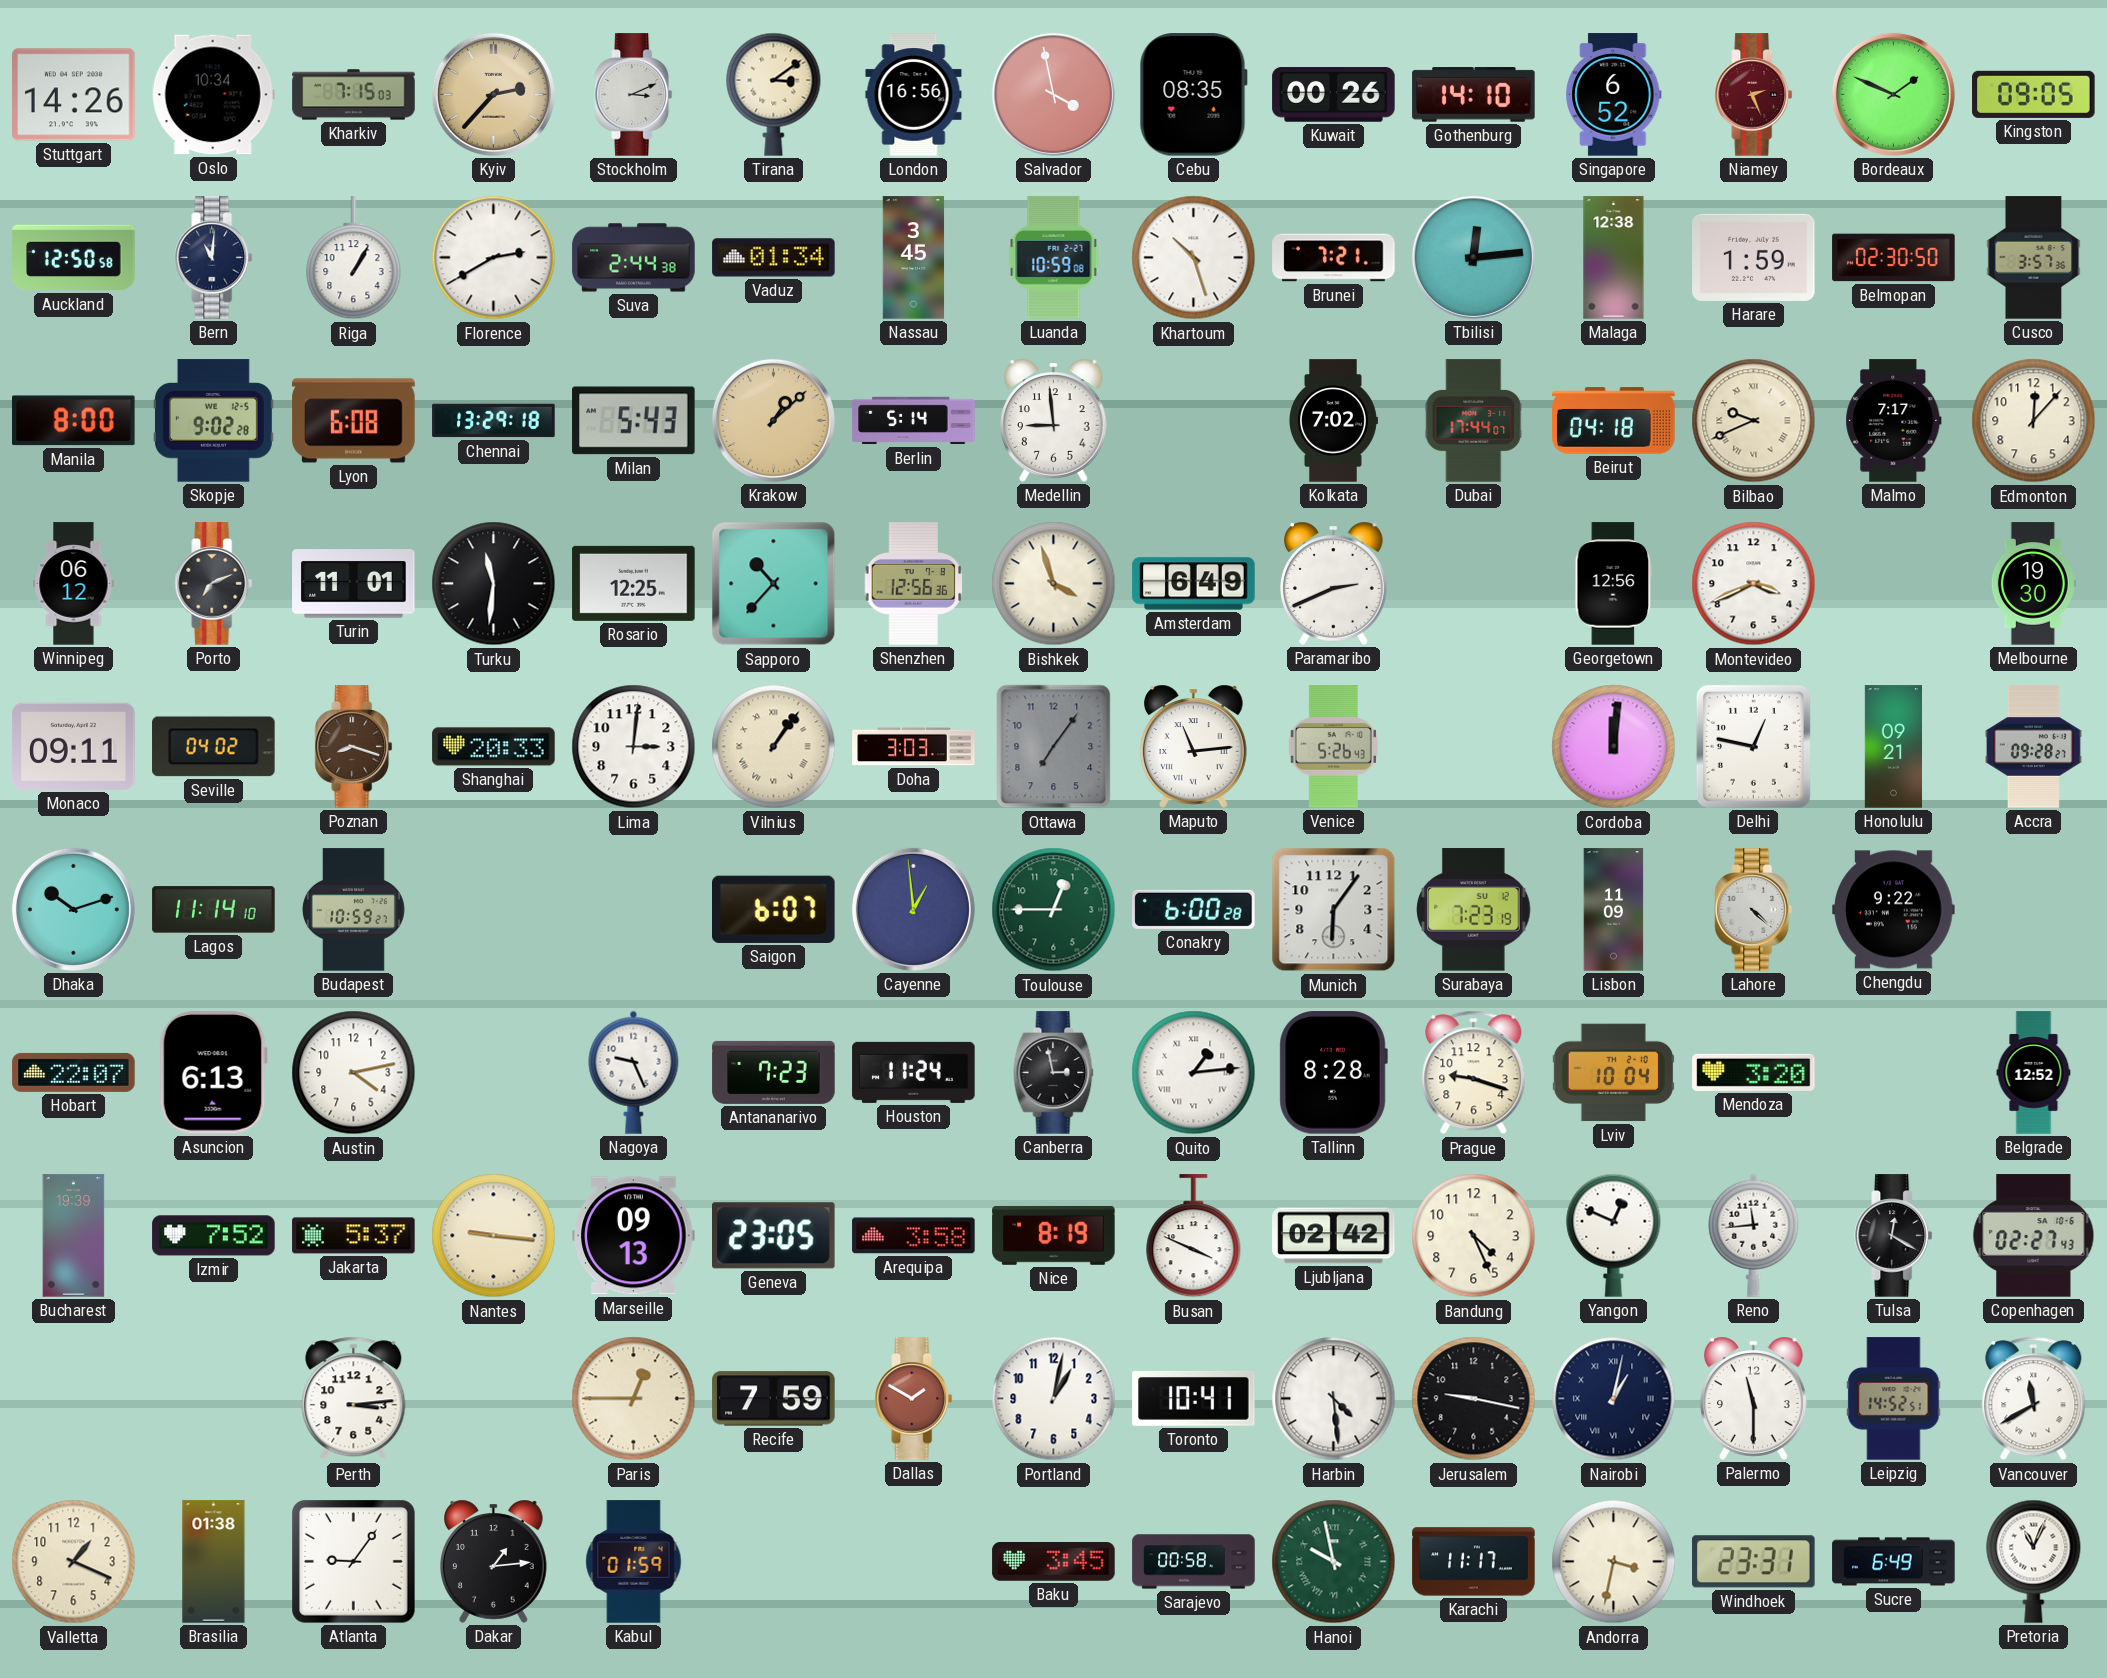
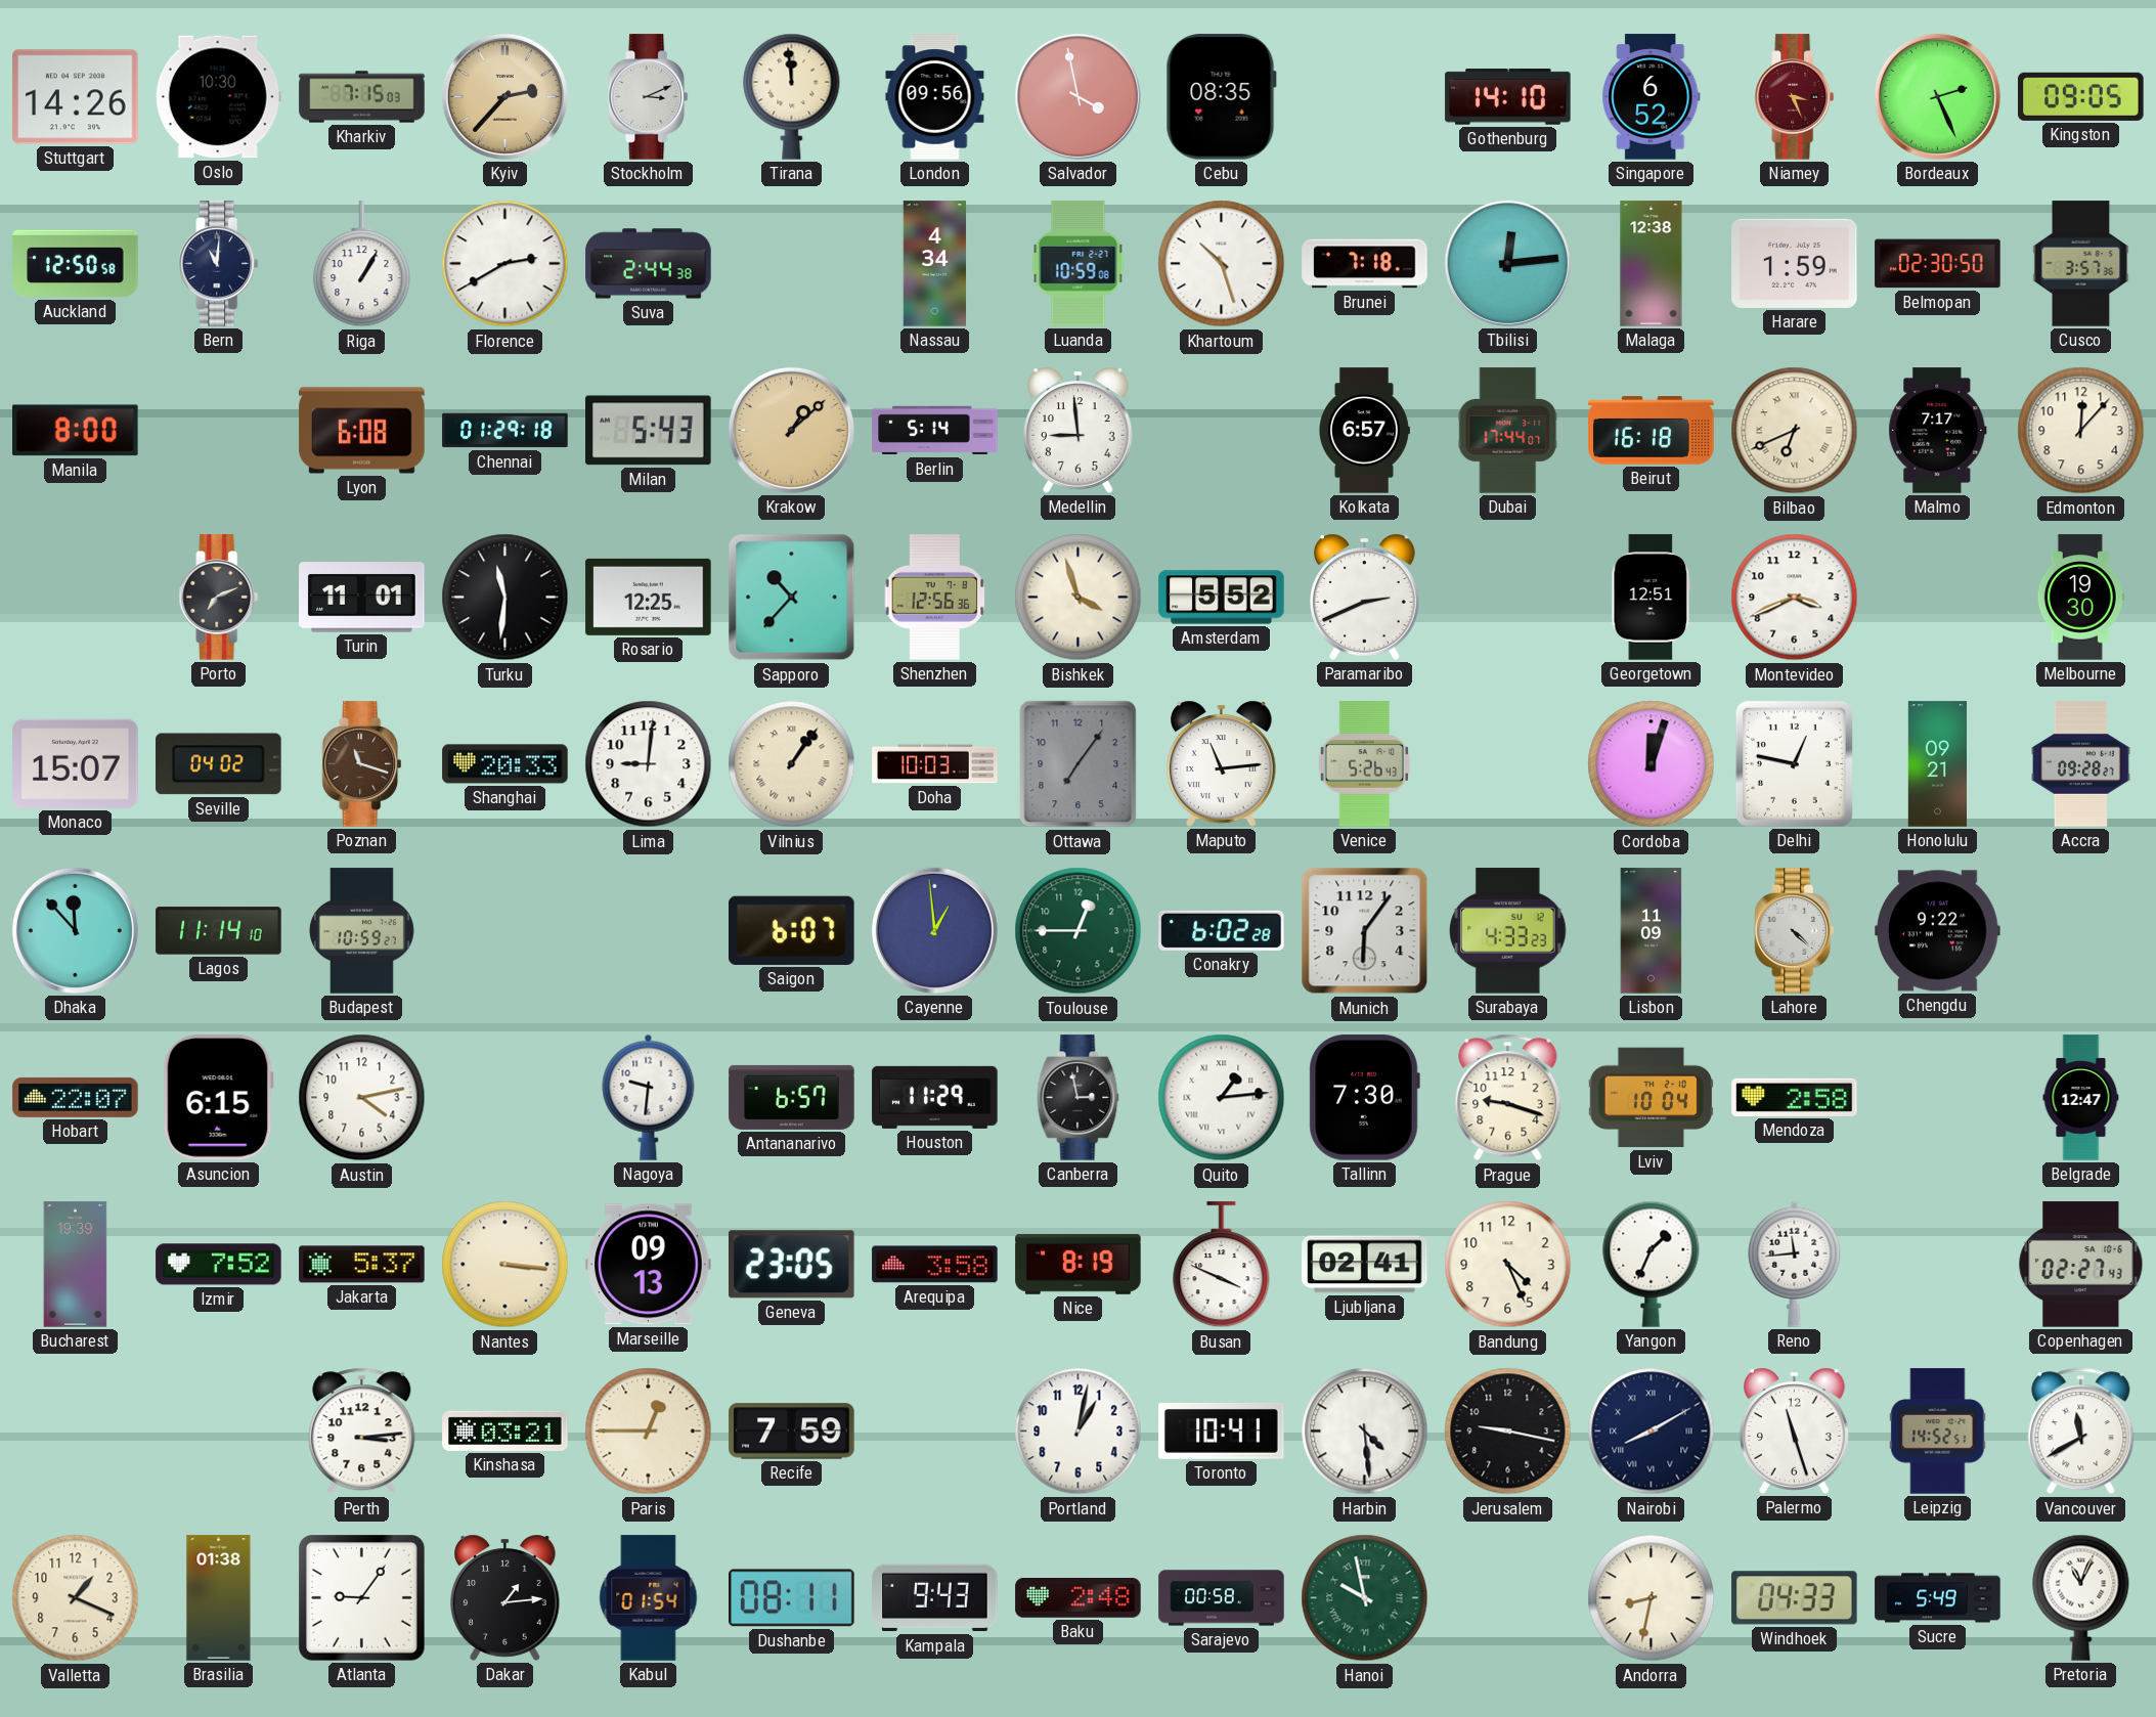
Oslo: 10:34 -> 10:30
Tirana: 3:09 -> 11:59
London: 16:56 -> 09:56
Kuwait: 00:26 -> none
Niamey: 2:26 -> 3:26
Bordeaux: 1:49 -> 2:26
Vaduz: 01:34 -> none
Nassau: 3:45 -> 4:34
Brunei: 7:21 -> 7:18
Skopje: 9:02 -> none
Chennai: 13:29 -> 01:29
Kolkata: 7:02 -> 6:57
Beirut: 04:18 -> 16:18
Bilbao: 9:41 -> 6:41
Winnipeg: 06:12 -> none
Amsterdam: 6:49 -> 5:52
Georgetown: 12:56 -> 12:51
Monaco: 09:11 -> 15:07
Poznan: 8:18 -> 11:18
Lima: 3:01 -> 9:01
Doha: 3:03 -> 10:03
Cordoba: 12:01 -> 12:03
Dhaka: 10:12 -> 11:53
Conakry: 6:00 -> 6:02
Surabaya: 7:23 -> 4:33
Asuncion: 6:13 -> 6:15
Nagoya: 9:26 -> 9:31
Antananarivo: 7:23 -> 6:57
Houston: 11:24 -> 11:29
Tallinn: 8:28 -> 7:30
Mendoza: 3:20 -> 2:58
Belgrade: 12:52 -> 12:47
Nantes: 9:16 -> 3:16
Ljubljana: 02:42 -> 02:41
Yangon: 12:49 -> 1:34
Tulsa: 12:20 -> none
Kinshasa: none -> 03:21
Dallas: 1:50 -> none
Nairobi: 1:02 -> 8:10
Palermo: 11:30 -> 11:27
Kabul: 01:59 -> 01:54
Dushanbe: none -> 08:11
Kampala: none -> 9:43
Baku: 3:45 -> 2:48
Karachi: 11:17 -> none
Andorra: 3:32 -> 8:32
Windhoek: 23:31 -> 04:33
Sucre: 6:49 -> 5:49
